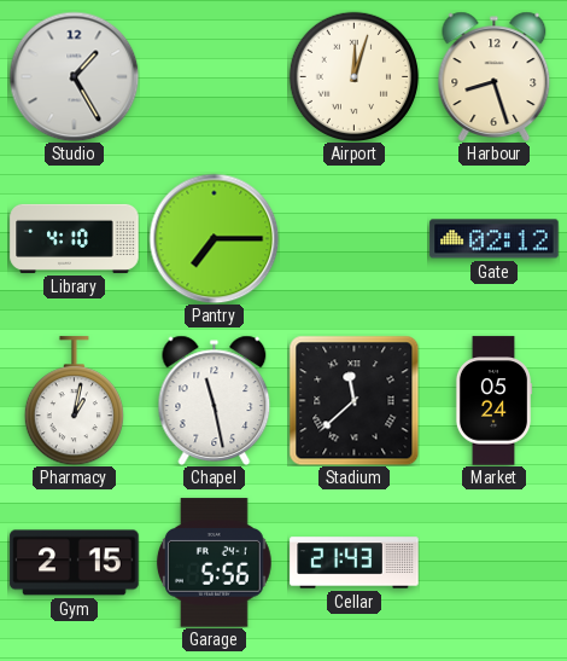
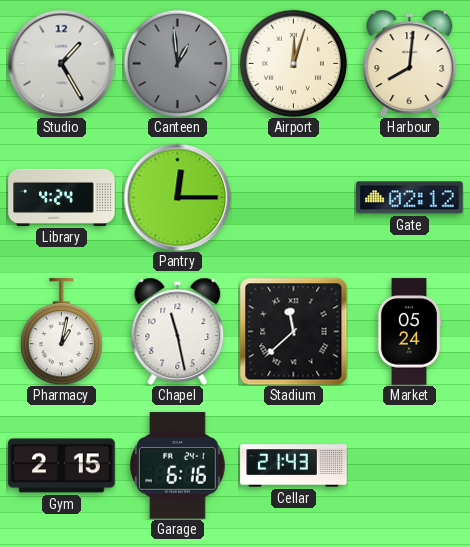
Canteen: none -> 12:59
Harbour: 8:27 -> 8:01
Library: 4:10 -> 4:24
Pantry: 7:15 -> 12:15
Garage: 5:56 -> 6:16
